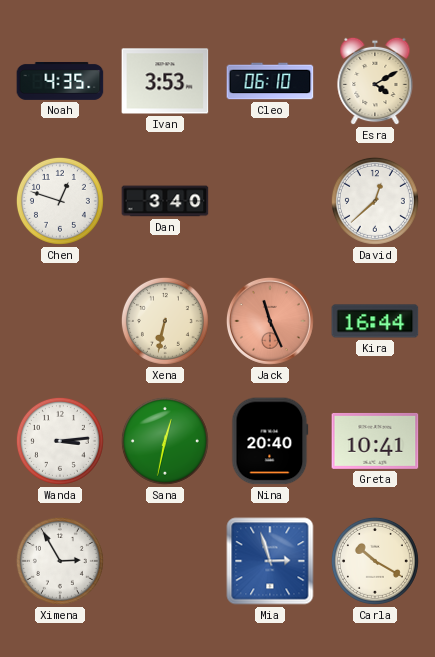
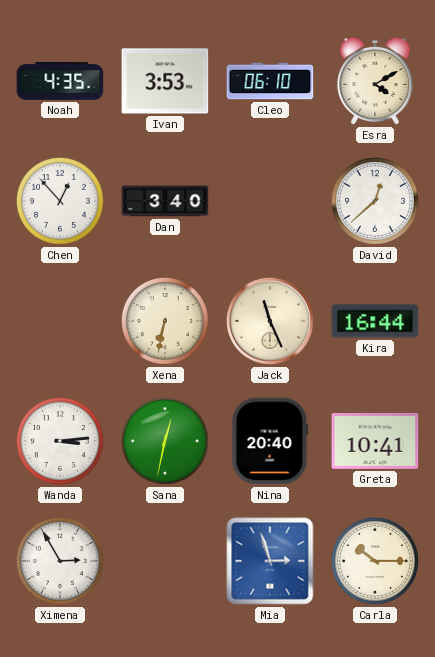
Chen: 12:48 -> 12:53
Jack dial: salmon -> cream
Carla: 10:20 -> 10:15
